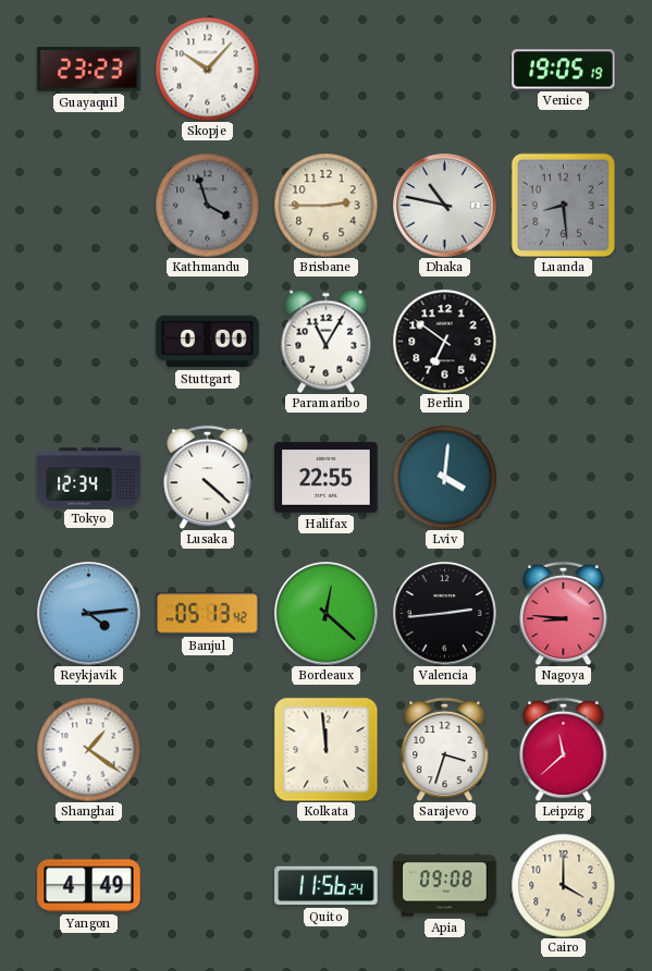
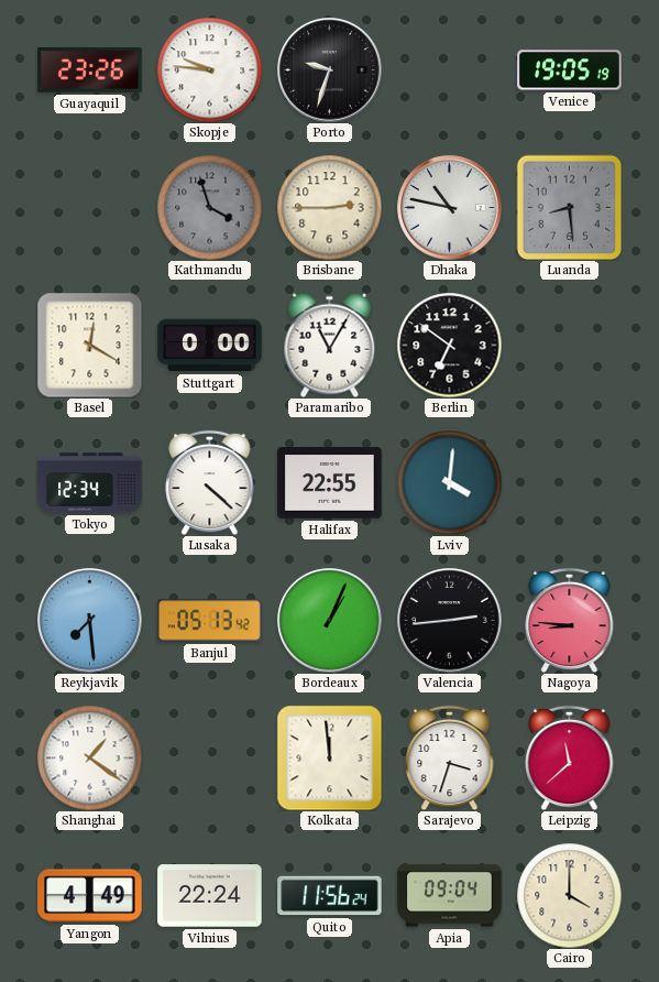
Guayaquil: 23:23 -> 23:26
Skopje: 10:07 -> 9:46
Porto: none -> 9:33
Basel: none -> 12:20
Reykjavik: 4:14 -> 7:29
Bordeaux: 12:22 -> 1:04
Vilnius: none -> 22:24
Apia: 09:08 -> 09:04
